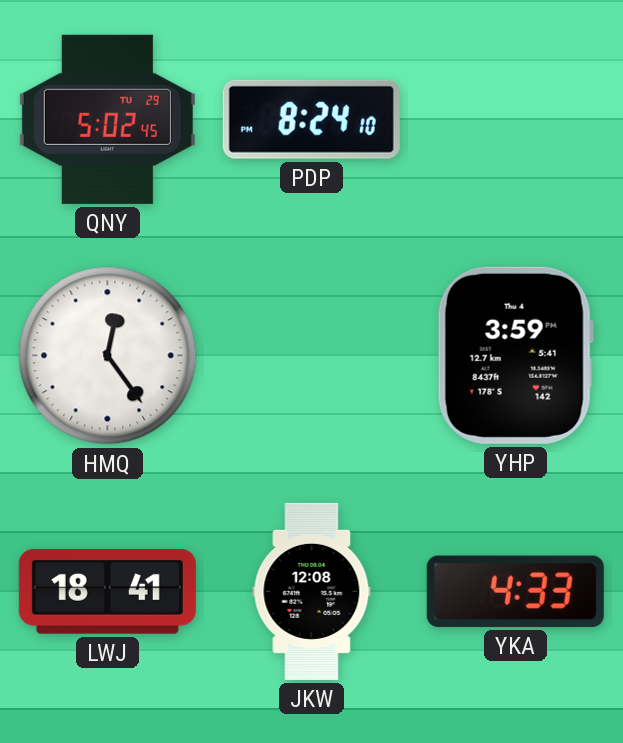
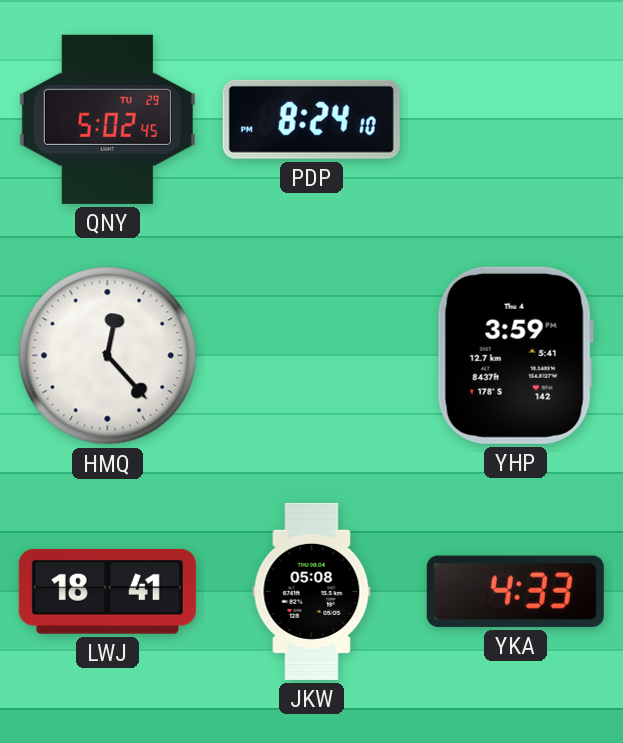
HMQ: 12:24 -> 12:23
JKW: 12:08 -> 05:08
